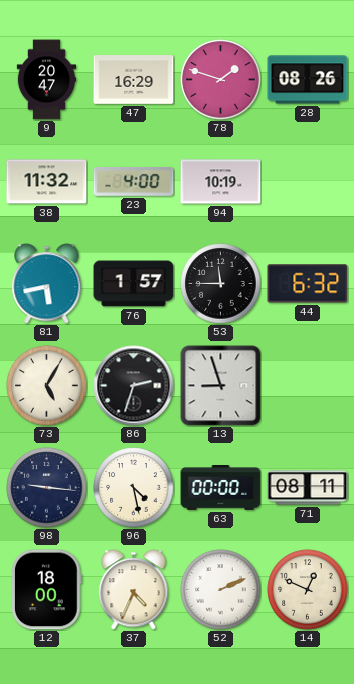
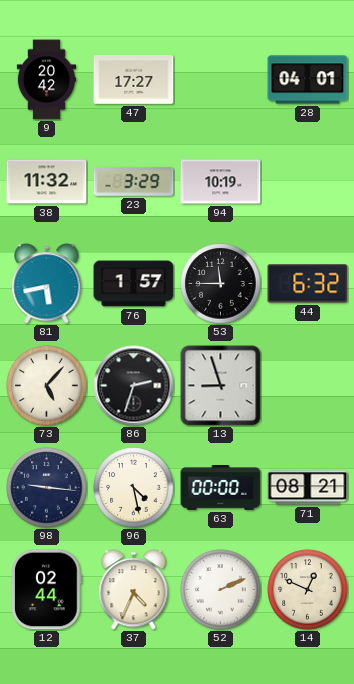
9: 20:47 -> 20:42
47: 16:29 -> 17:27
78: 1:48 -> none
28: 08:26 -> 04:01
23: 4:00 -> 3:29
73: 5:05 -> 5:07
71: 08:11 -> 08:21
12: 18:00 -> 02:44
